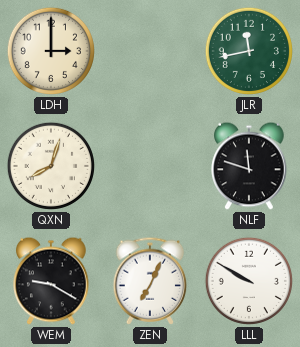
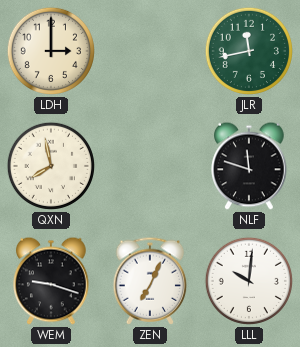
QXN: 8:03 -> 7:58
WEM: 9:20 -> 9:18
LLL: 9:50 -> 10:01
